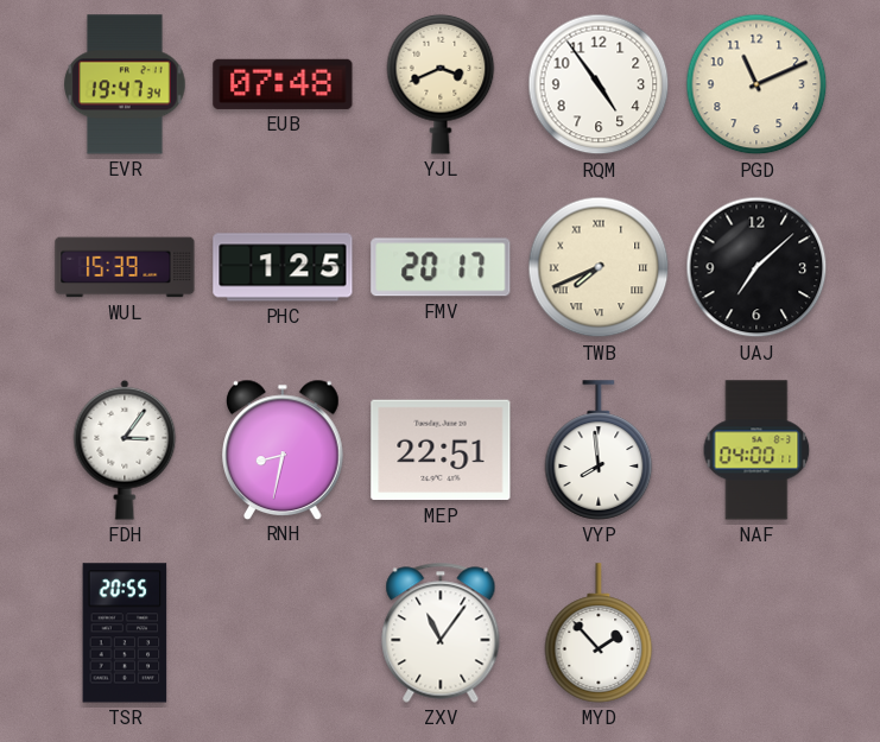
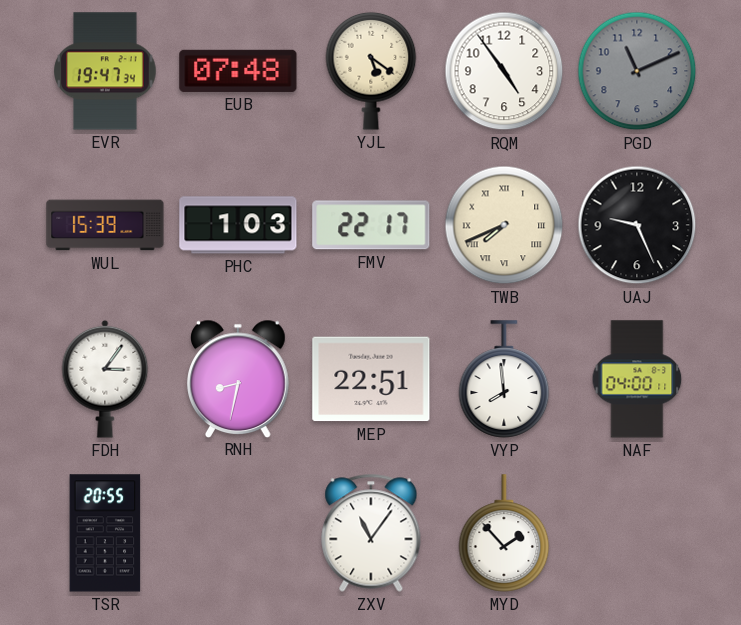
YJL: 3:41 -> 5:21
PGD dial: cream -> grey
PHC: 1:25 -> 1:03
FMV: 20:17 -> 22:17
UAJ: 7:08 -> 9:26
